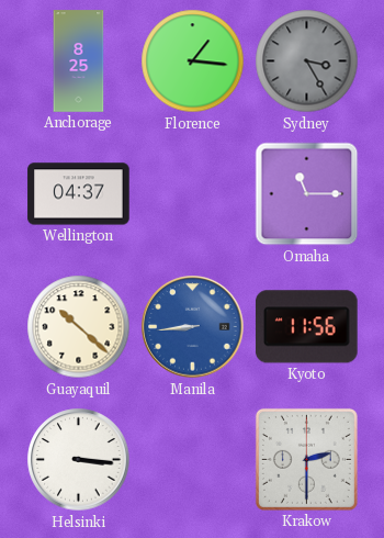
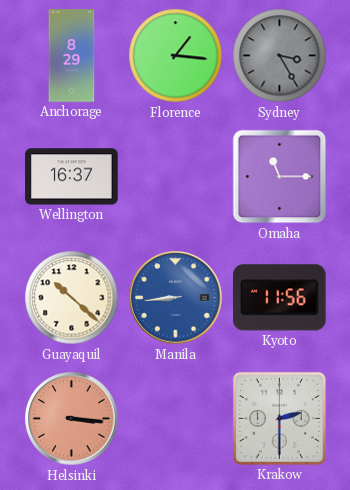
Anchorage: 8:25 -> 8:29
Wellington: 04:37 -> 16:37
Helsinki dial: white -> salmon
